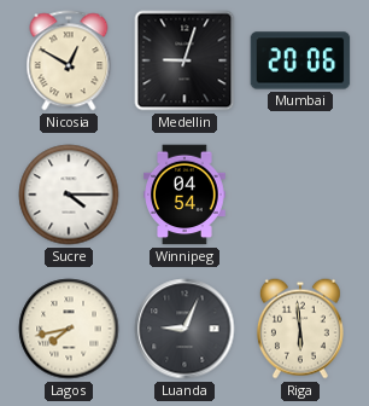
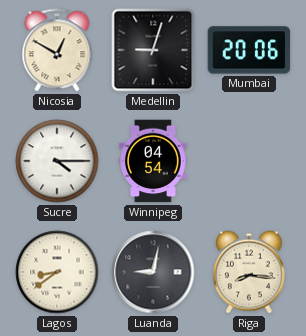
Lagos: 7:43 -> 8:39
Luanda: 9:04 -> 9:02
Riga: 5:59 -> 8:16
